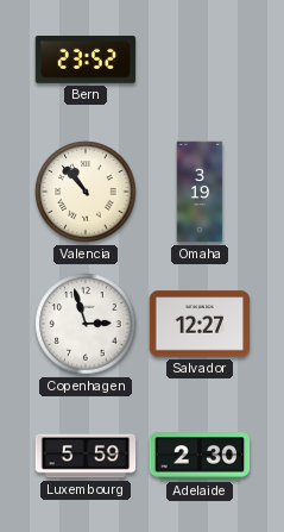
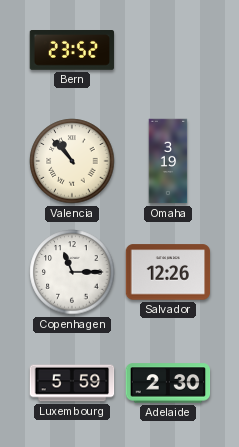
Copenhagen: 2:57 -> 11:15
Salvador: 12:27 -> 12:26
